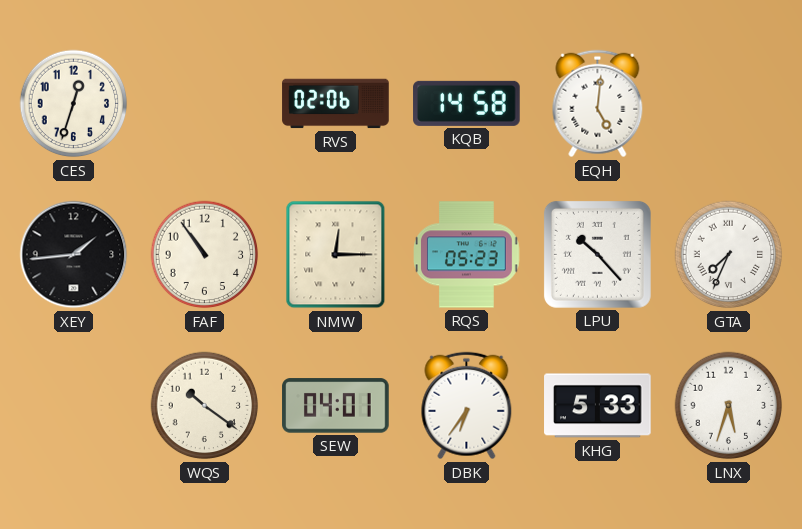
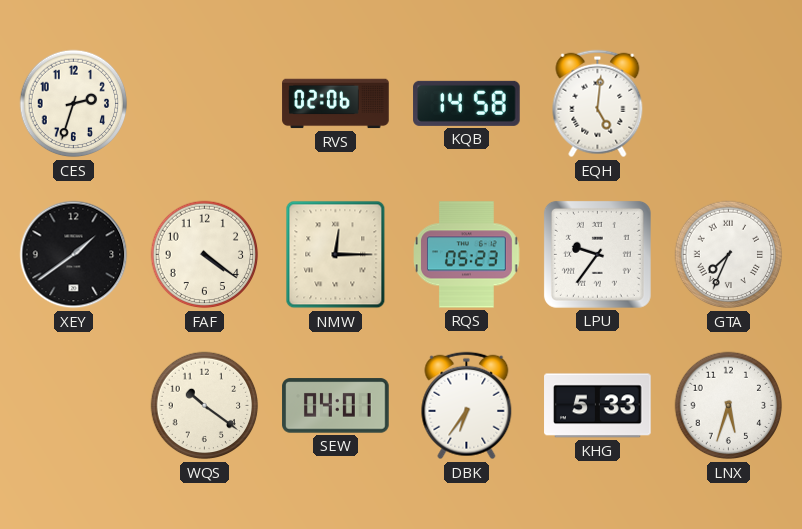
CES: 12:33 -> 2:33
XEY: 1:44 -> 1:39
FAF: 10:54 -> 4:21
LPU: 10:23 -> 9:36
